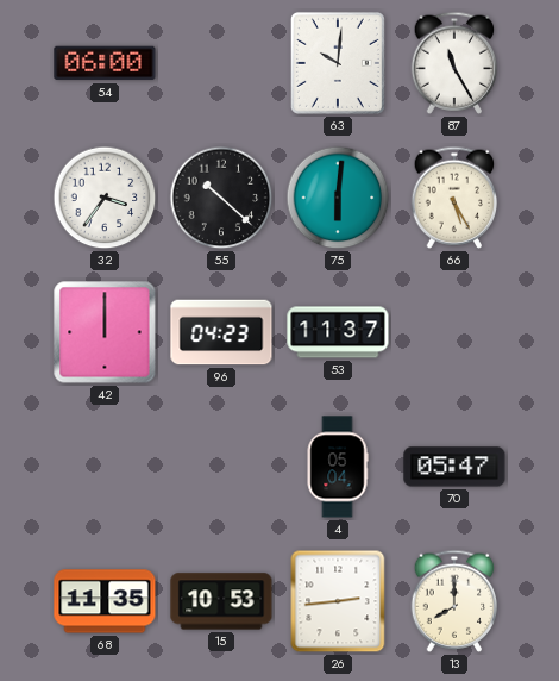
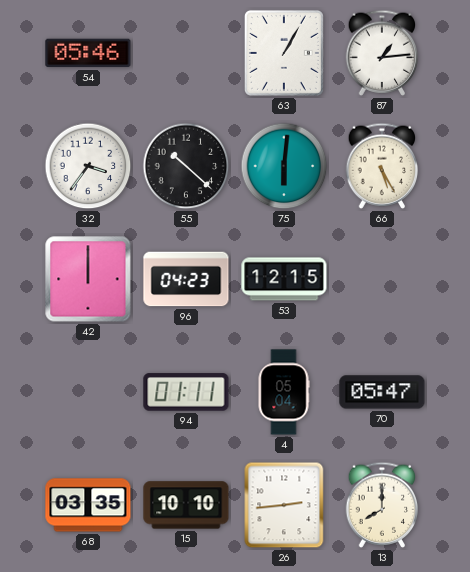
54: 06:00 -> 05:46
63: 10:01 -> 1:05
87: 11:25 -> 1:14
53: 11:37 -> 12:15
94: none -> 01:11
68: 11:35 -> 03:35
15: 10:53 -> 10:10
